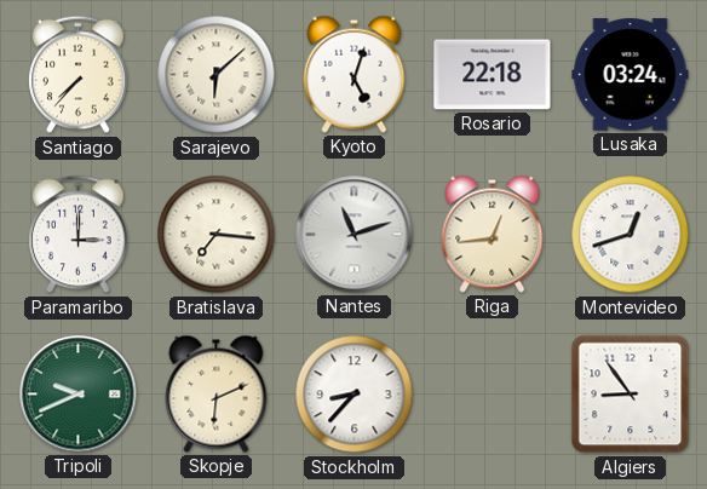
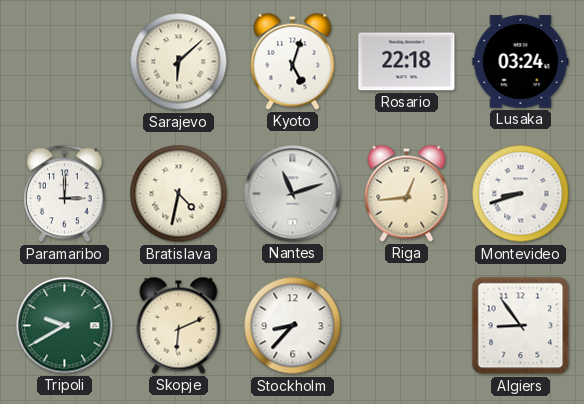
Santiago: 7:37 -> none
Bratislava: 7:16 -> 4:32
Montevideo: 12:42 -> 8:42
Tripoli: 9:41 -> 9:40
